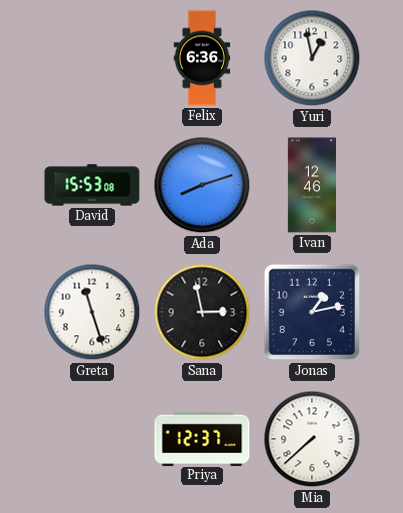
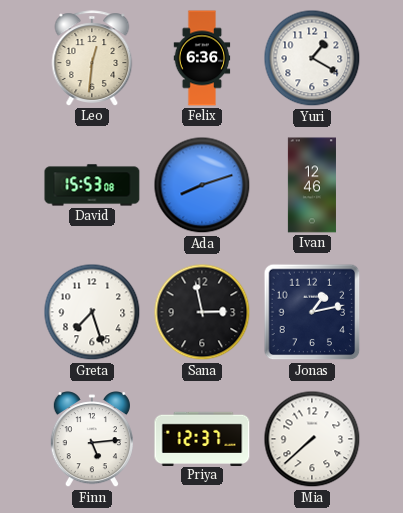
Leo: none -> 12:31
Yuri: 12:58 -> 1:20
Greta: 11:27 -> 7:27
Finn: none -> 5:14
